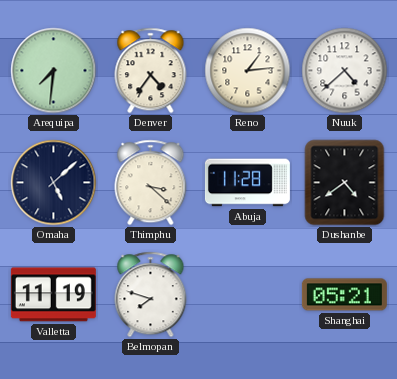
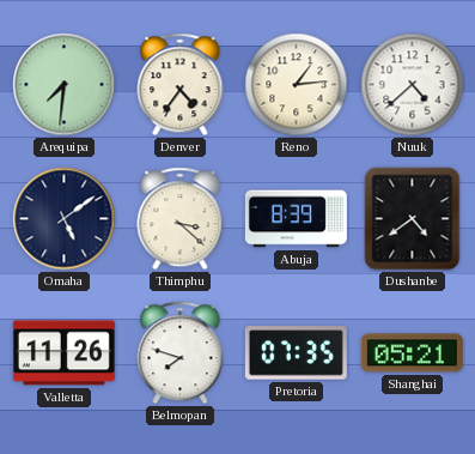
Omaha: 5:08 -> 5:09
Abuja: 11:28 -> 8:39
Valletta: 11:19 -> 11:26
Pretoria: none -> 07:35
